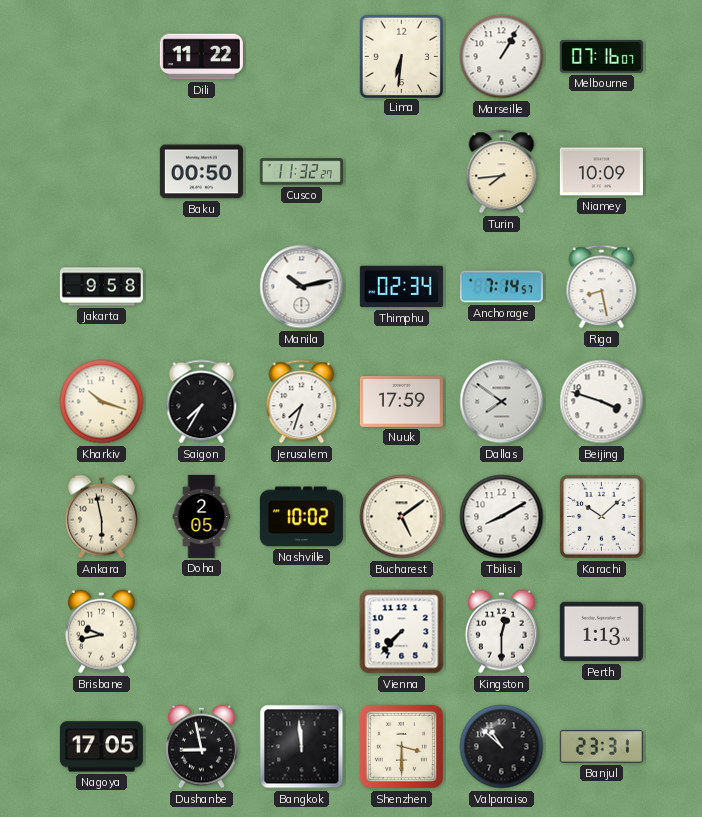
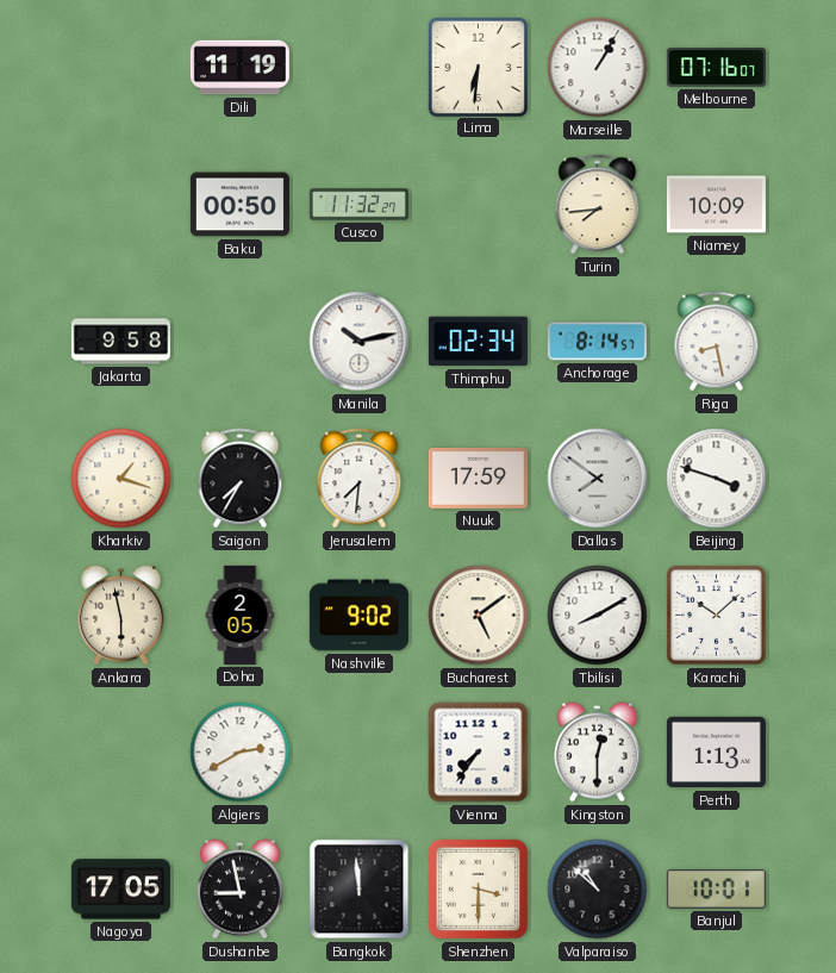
Dili: 11:22 -> 11:19
Anchorage: 7:14 -> 8:14
Kharkiv: 10:18 -> 1:18
Jerusalem: 7:33 -> 7:31
Nashville: 10:02 -> 9:02
Brisbane: 9:43 -> none
Algiers: none -> 2:40
Vienna: 7:37 -> 7:36
Banjul: 23:31 -> 10:01
